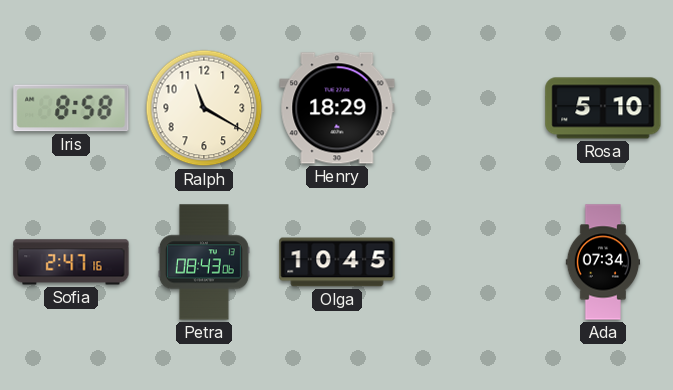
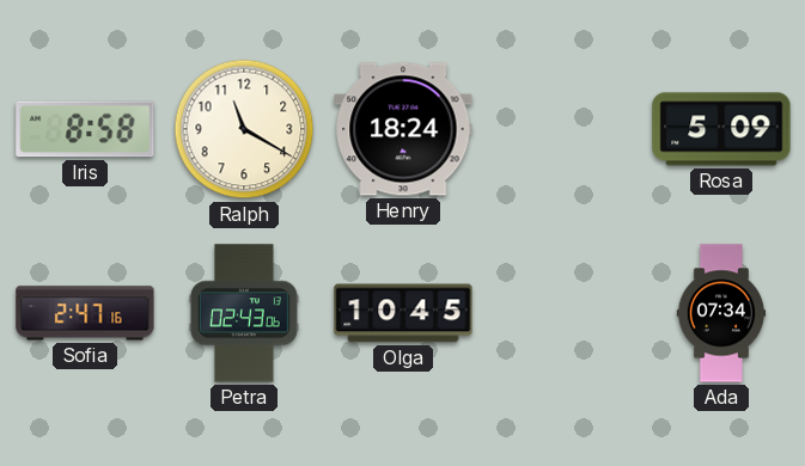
Henry: 18:29 -> 18:24
Rosa: 5:10 -> 5:09
Petra: 08:43 -> 02:43
